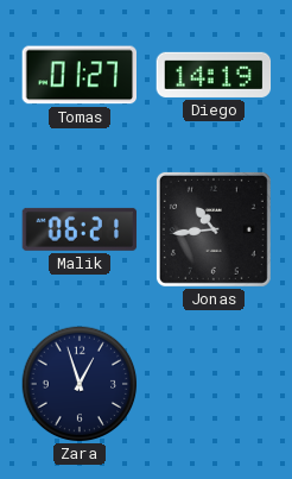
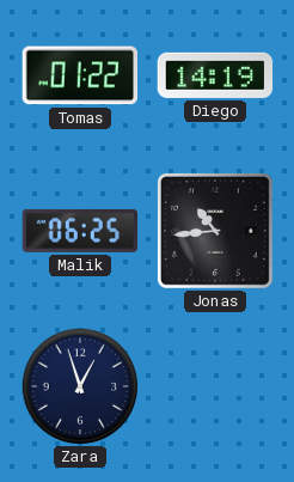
Tomas: 01:27 -> 01:22
Malik: 06:21 -> 06:25
